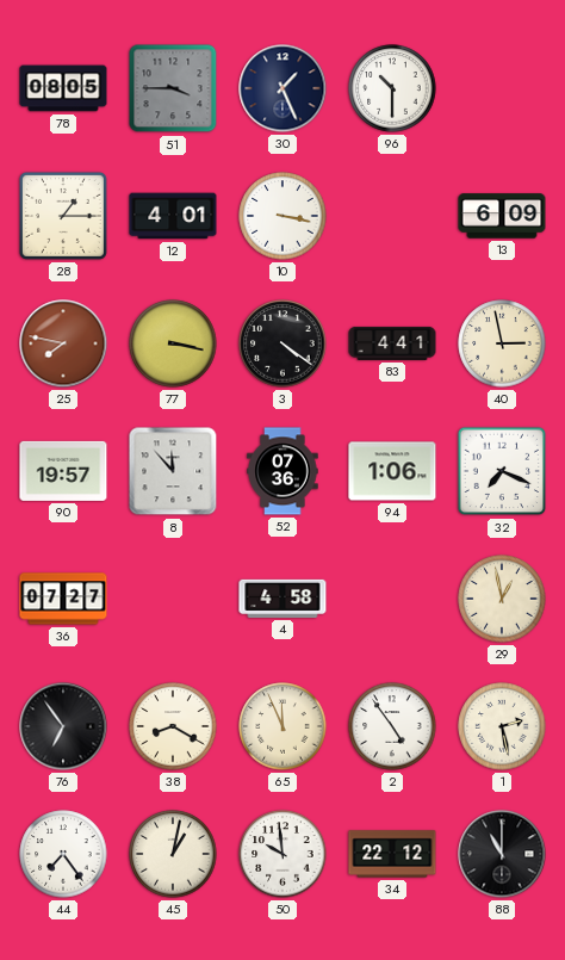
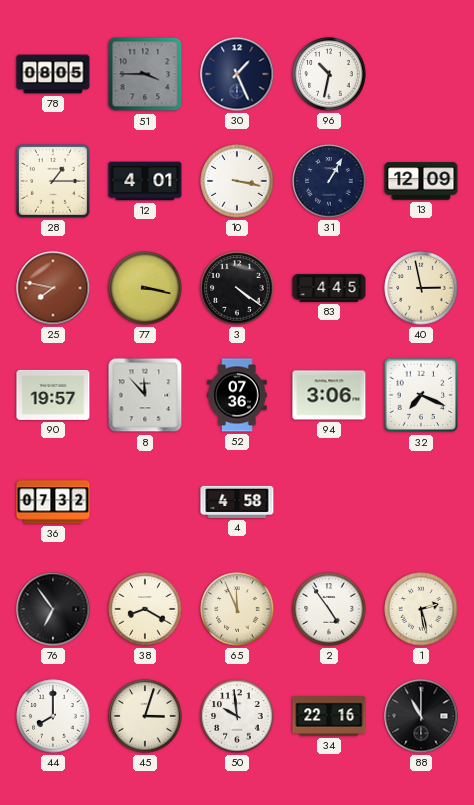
96: 10:30 -> 10:32
31: none -> 1:05
13: 6:09 -> 12:09
83: 4:41 -> 4:45
94: 1:06 -> 3:06
36: 07:27 -> 07:32
29: 12:58 -> none
44: 7:24 -> 8:00
45: 1:02 -> 3:03
34: 22:12 -> 22:16
